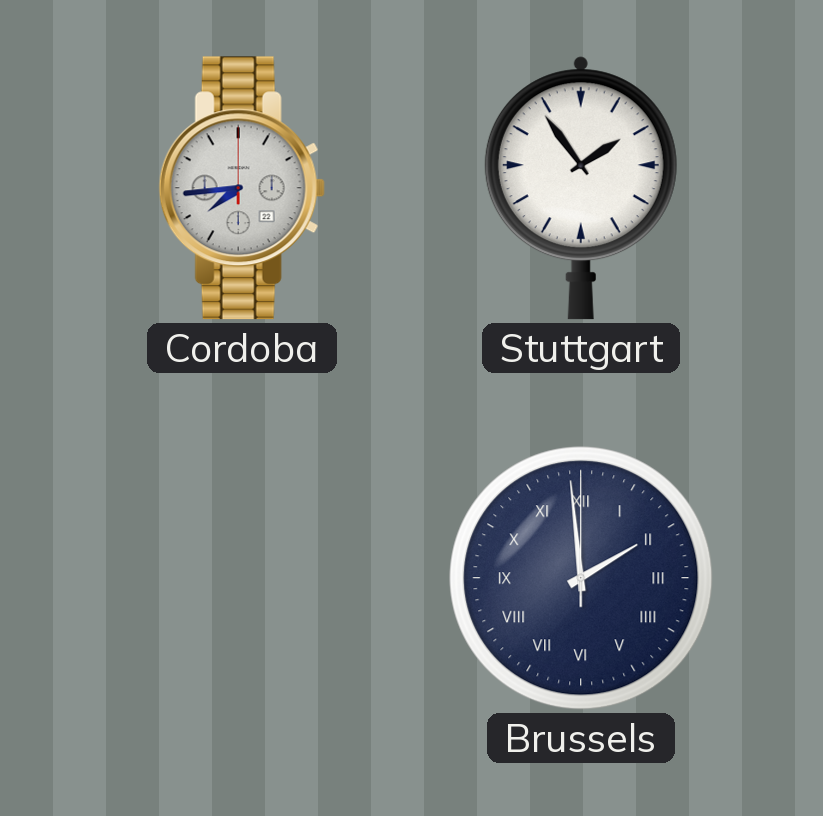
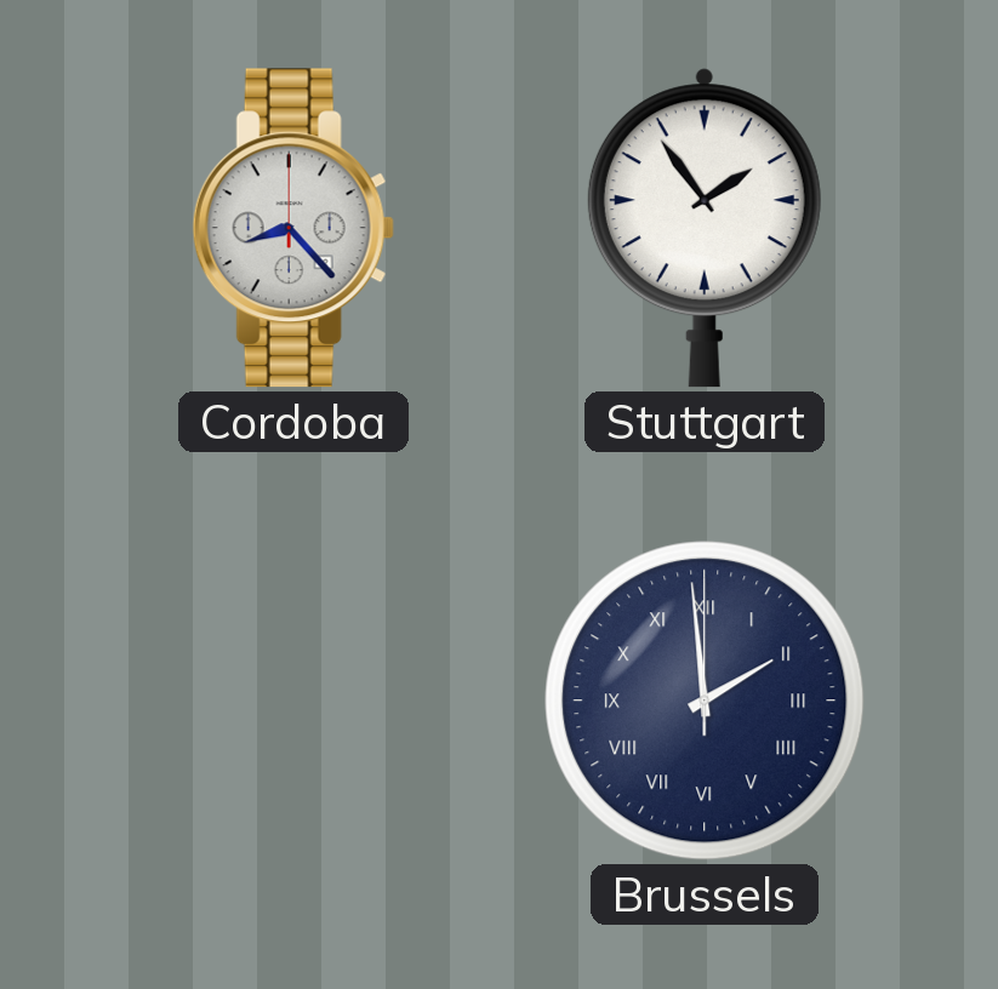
Cordoba: 7:44 -> 8:23
